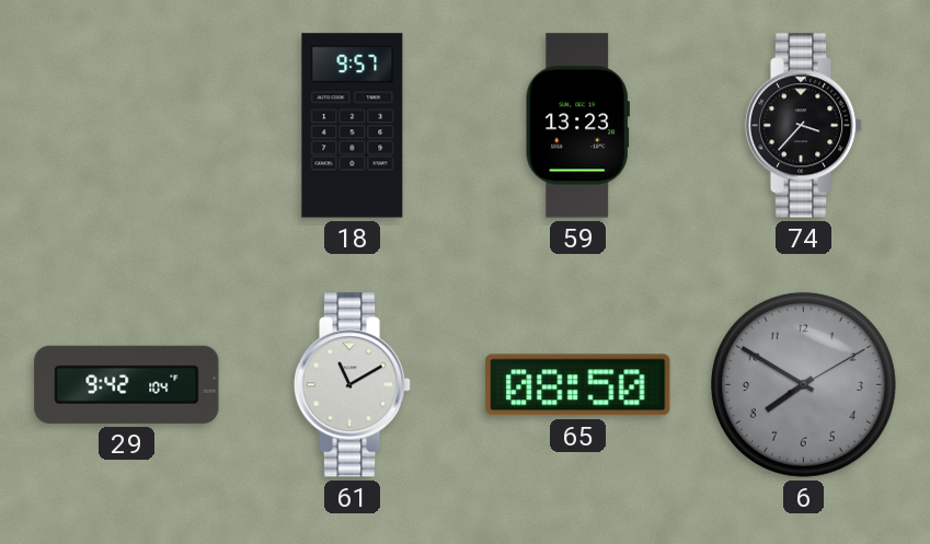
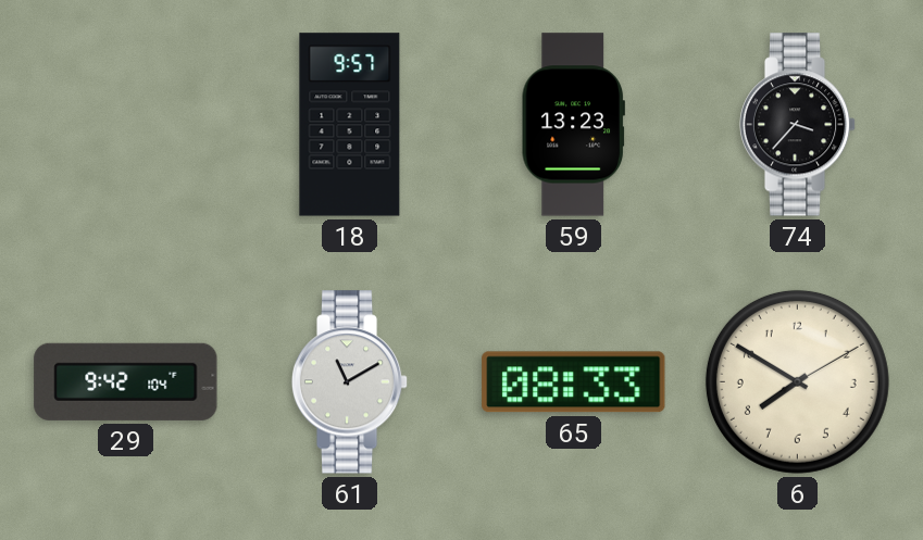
65: 08:50 -> 08:33
6 dial: grey -> cream
